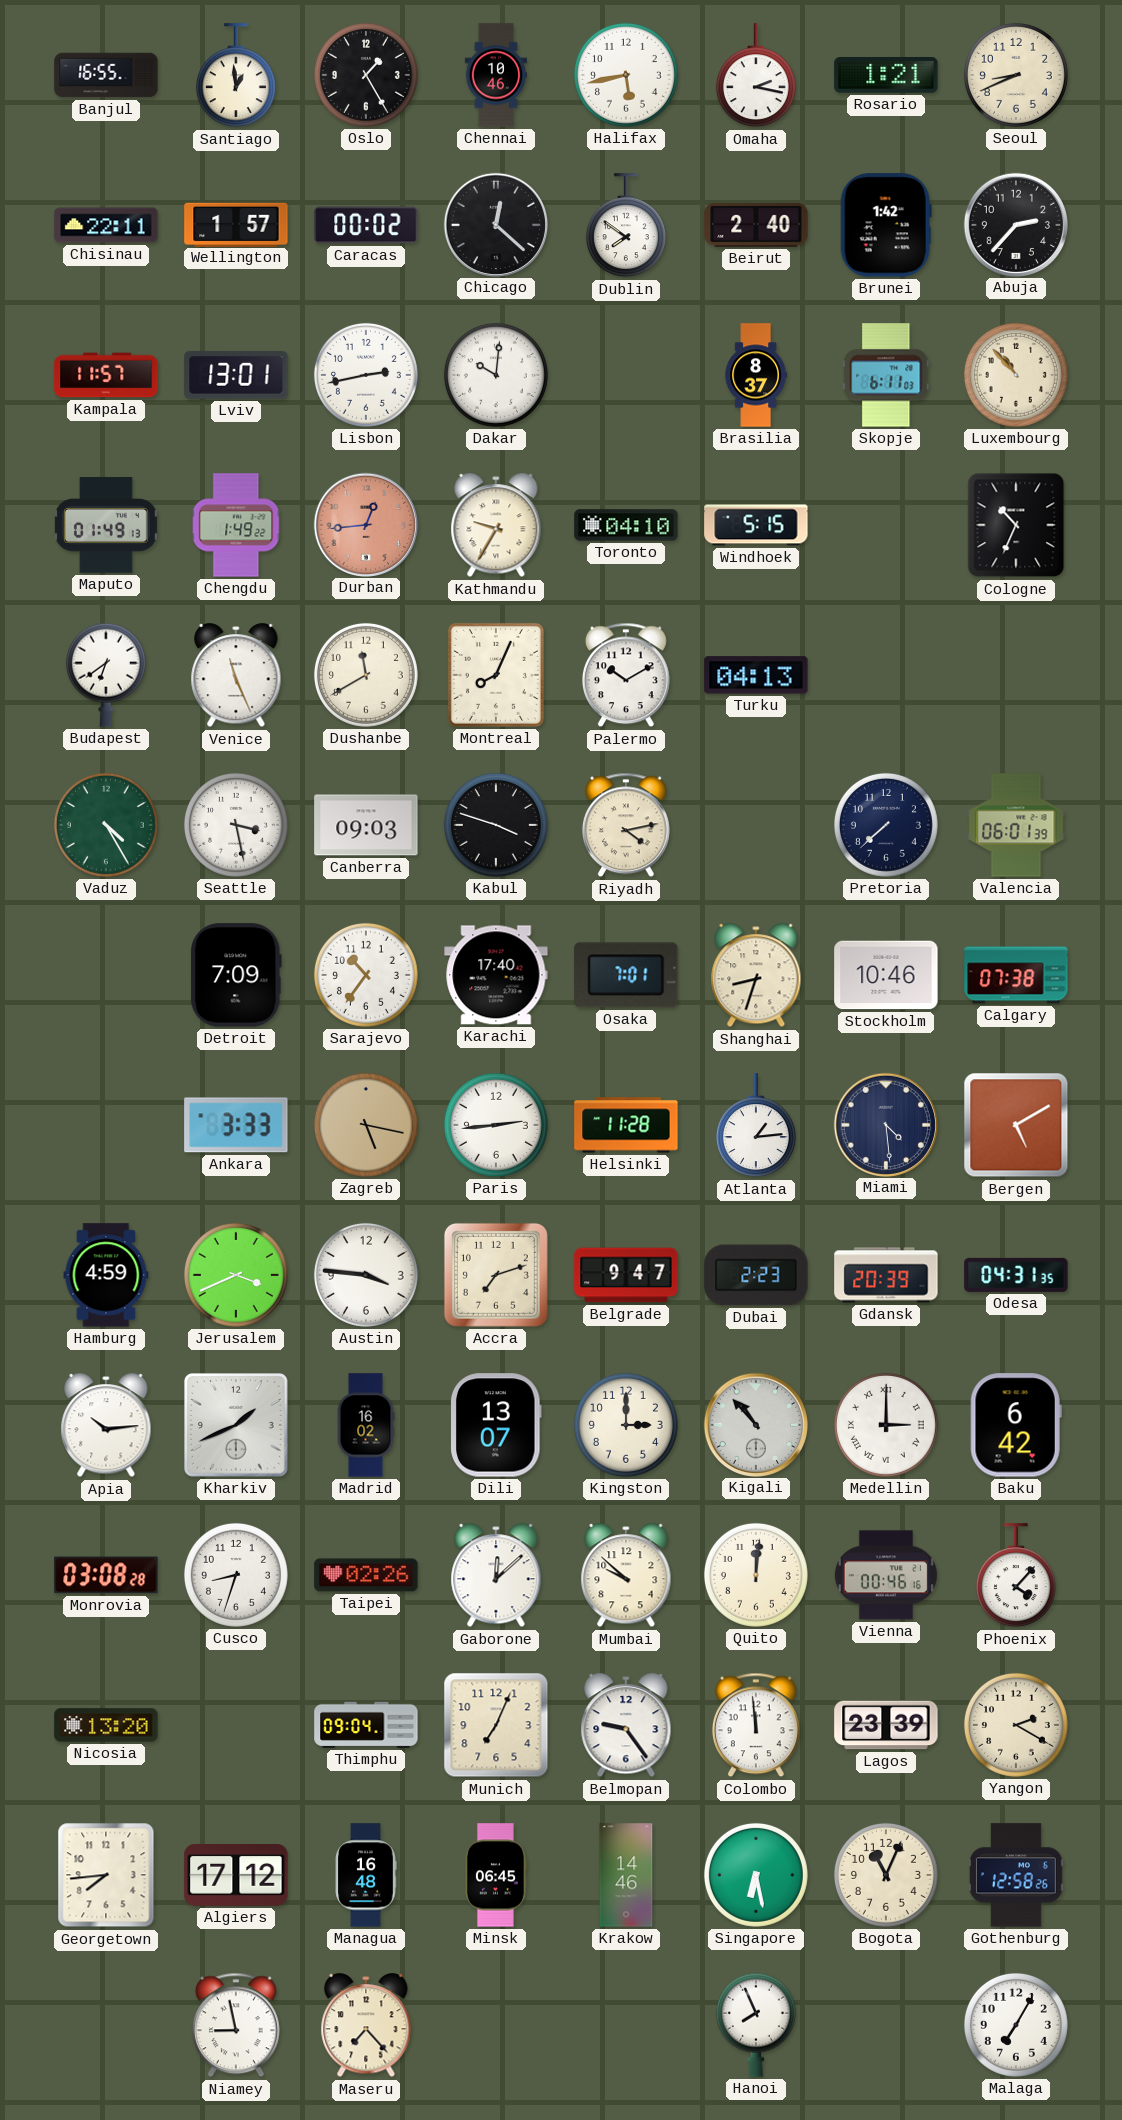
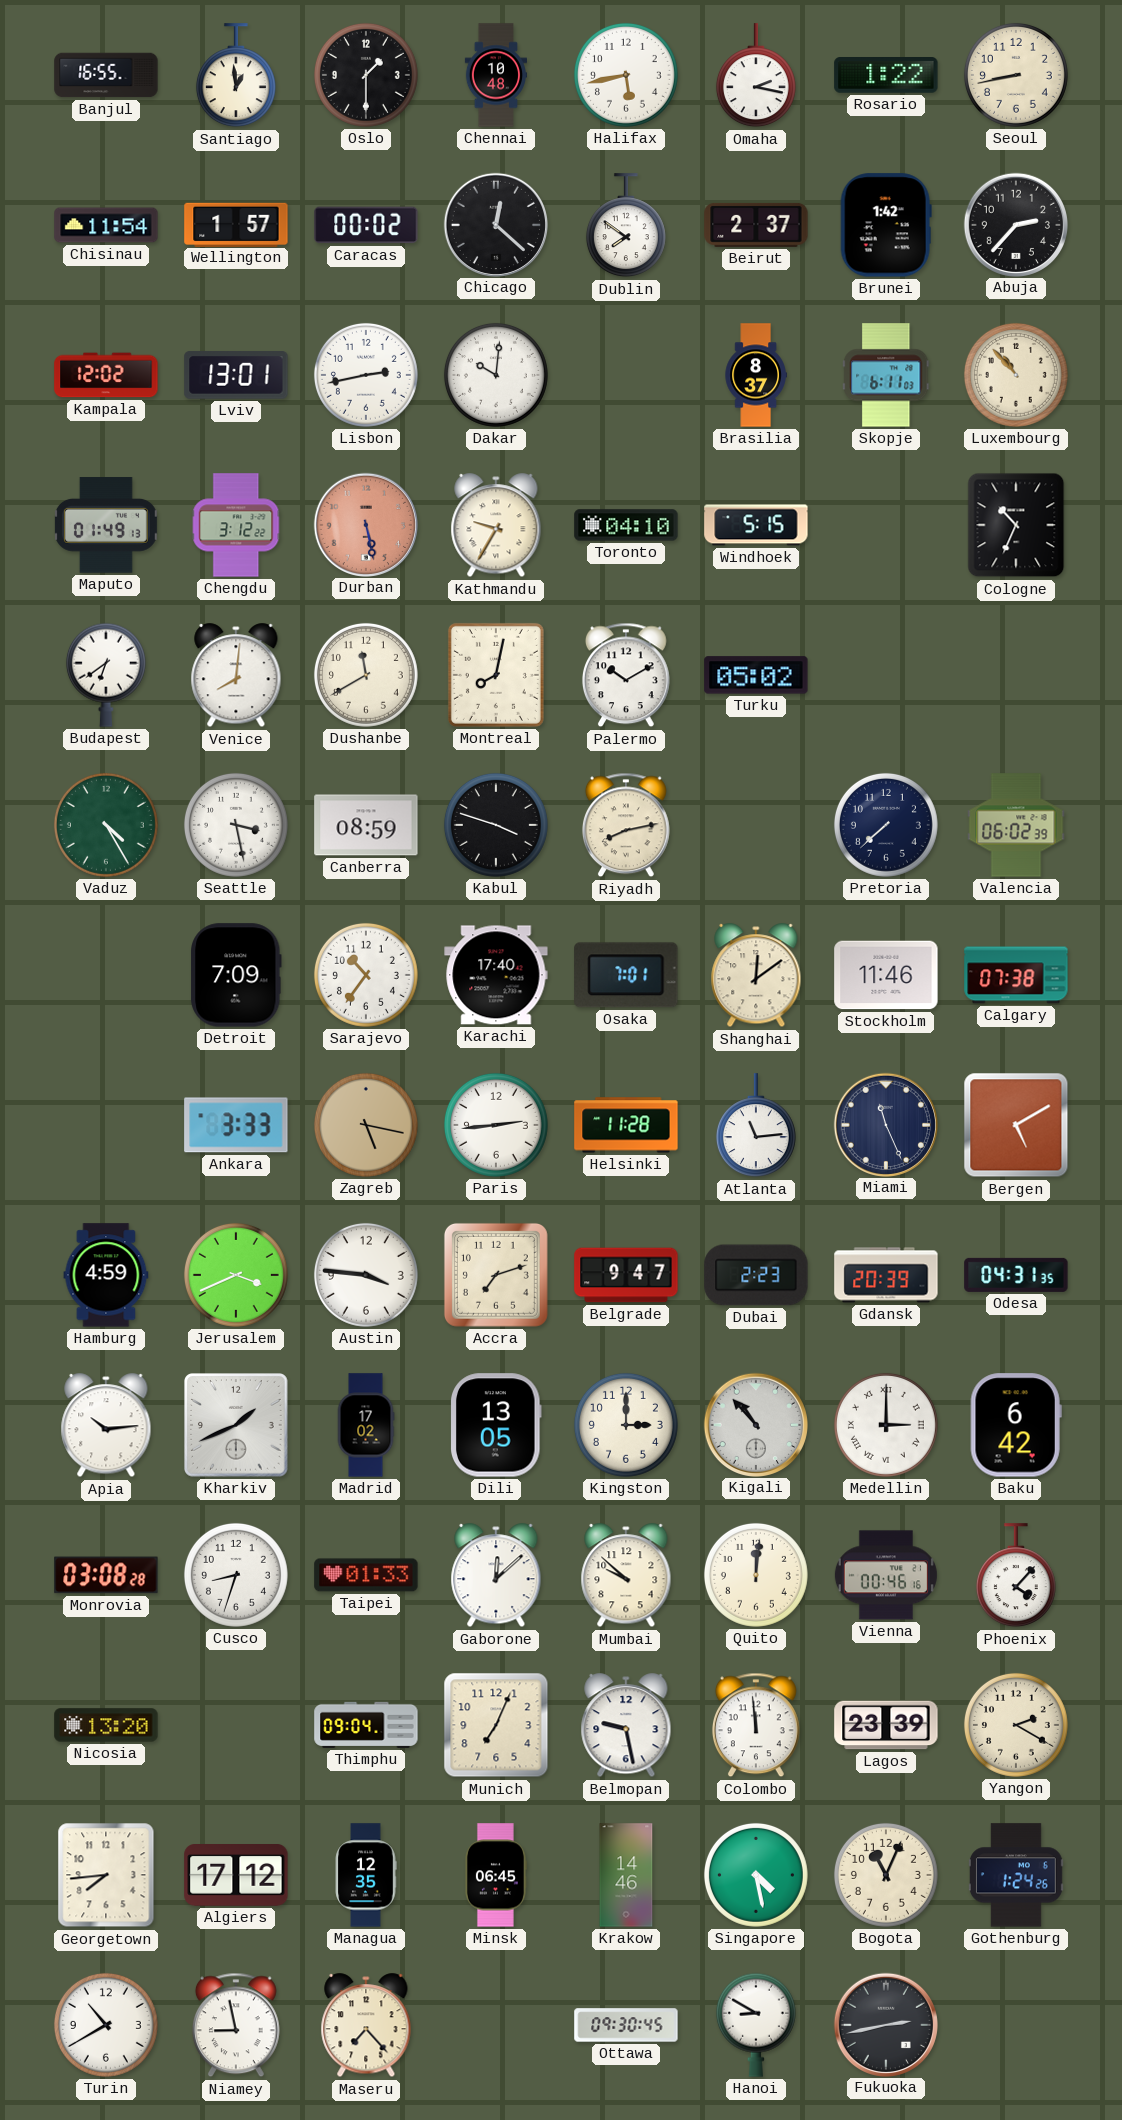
Oslo: 1:25 -> 1:30
Chennai: 10:46 -> 10:48
Rosario: 1:21 -> 1:22
Seoul: 8:41 -> 8:43
Chisinau: 22:11 -> 11:54
Beirut: 2:40 -> 2:37
Kampala: 11:57 -> 12:02
Chengdu: 1:49 -> 3:12
Durban: 12:44 -> 5:28
Venice: 11:26 -> 8:01
Montreal: 8:04 -> 8:02
Turku: 04:13 -> 05:02
Canberra: 09:03 -> 08:59
Riyadh: 4:13 -> 8:13
Valencia: 06:01 -> 06:02
Shanghai: 8:33 -> 12:09
Stockholm: 10:46 -> 11:46
Atlanta: 1:14 -> 11:14
Miami: 4:29 -> 11:26
Madrid: 16:02 -> 17:02
Dili: 13:07 -> 13:05
Taipei: 02:26 -> 01:33
Belmopan: 9:24 -> 9:28
Managua: 16:48 -> 12:35
Singapore: 6:28 -> 4:28
Gothenburg: 12:58 -> 1:24
Turin: none -> 10:40
Ottawa: none -> 09:30
Hanoi: 7:56 -> 8:50
Fukuoka: none -> 2:43
Malaga: 7:05 -> none
